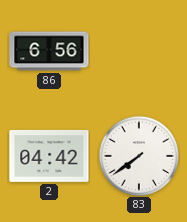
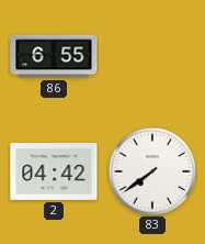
86: 6:56 -> 6:55
